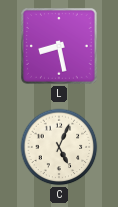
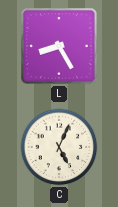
L: 8:28 -> 8:25
